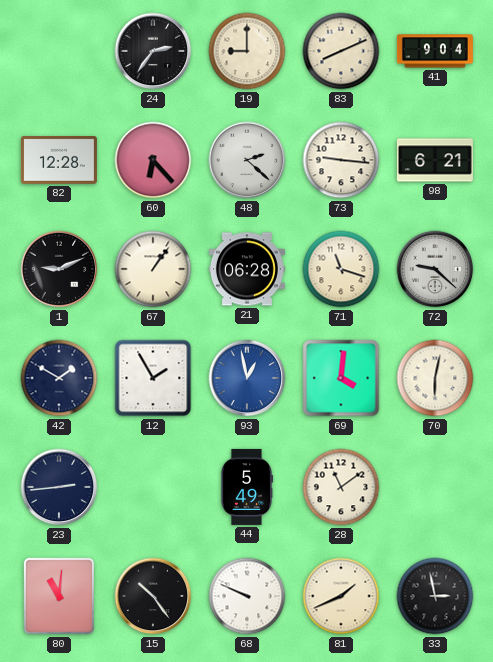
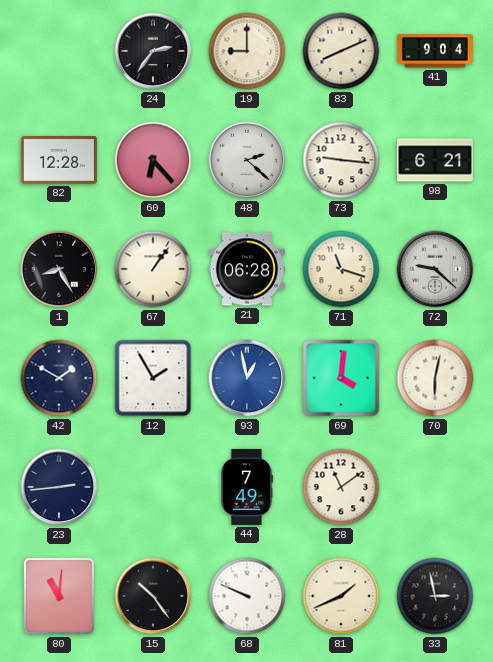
1: 9:11 -> 8:25
44: 5:49 -> 7:49
